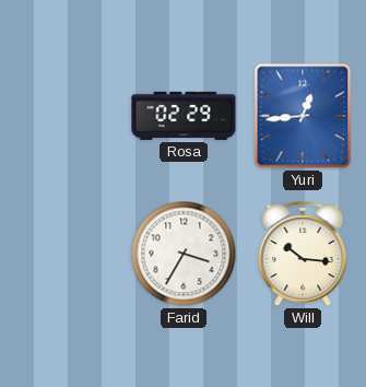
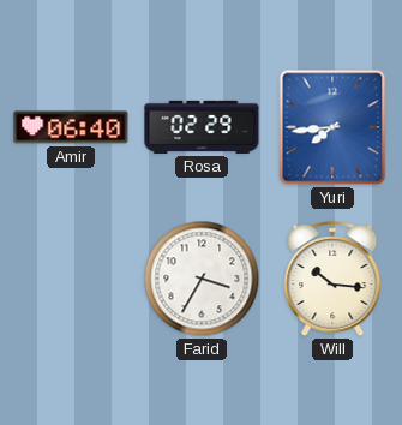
Amir: none -> 06:40
Yuri: 12:44 -> 7:44
